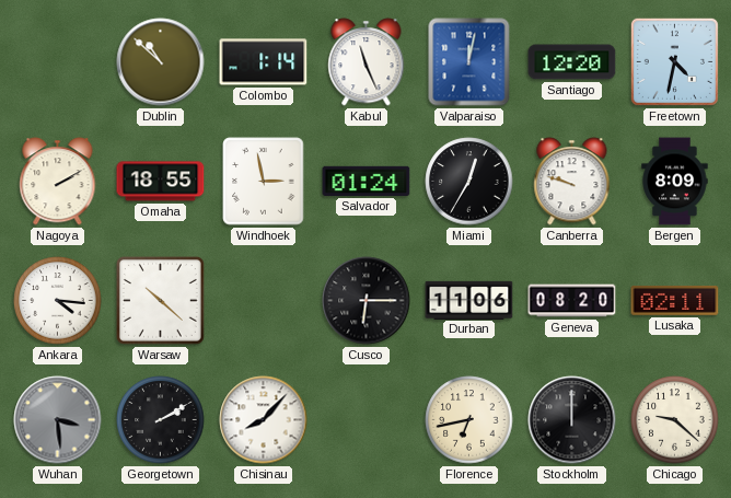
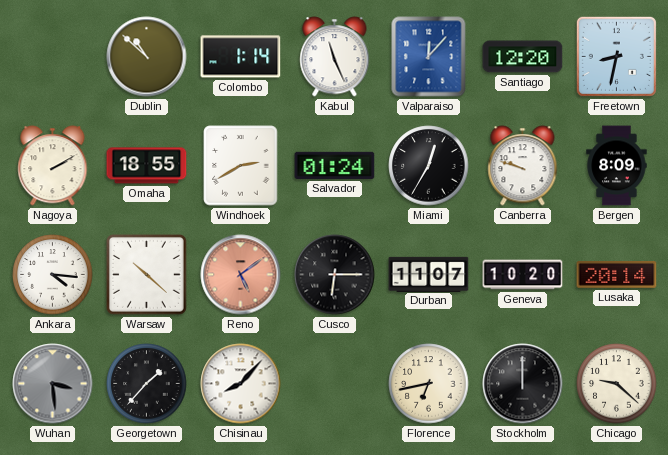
Valparaiso: 12:02 -> 12:07
Freetown: 4:32 -> 8:32
Windhoek: 2:58 -> 2:40
Reno: none -> 5:09
Durban: 11:06 -> 11:07
Geneva: 08:20 -> 10:20
Lusaka: 02:11 -> 20:14
Georgetown: 2:10 -> 1:37
